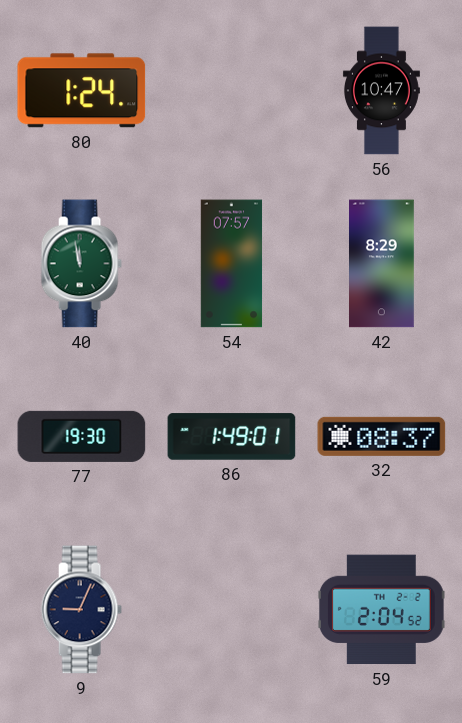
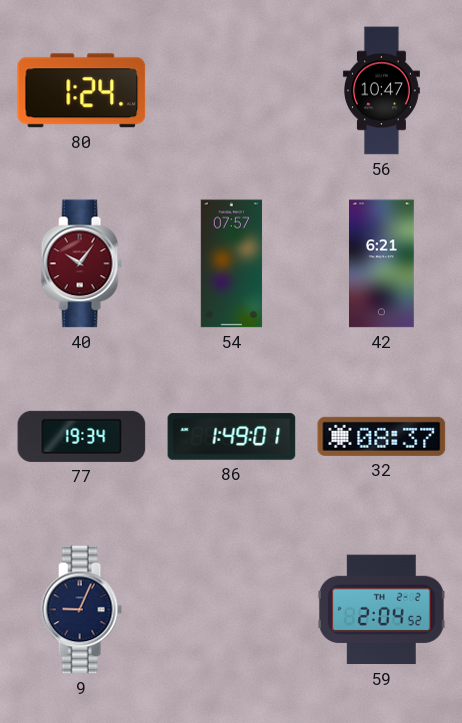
40: 11:58 -> 10:06
40 dial: green -> burgundy
42: 8:29 -> 6:21
77: 19:30 -> 19:34
